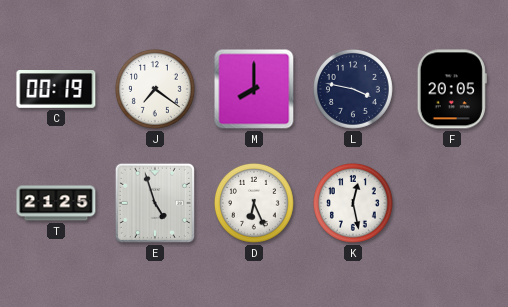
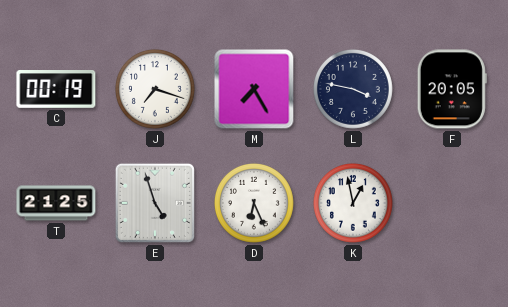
J: 7:21 -> 7:18
M: 8:00 -> 7:25
K: 12:28 -> 12:58
